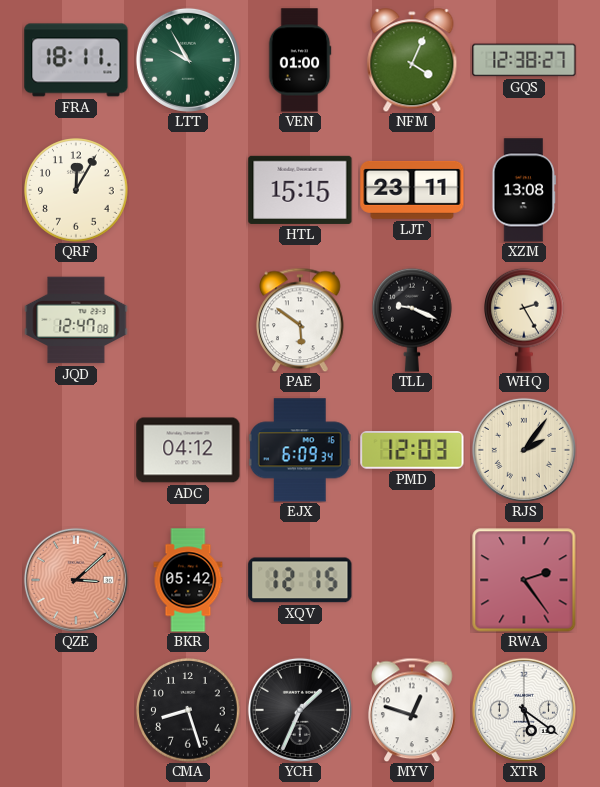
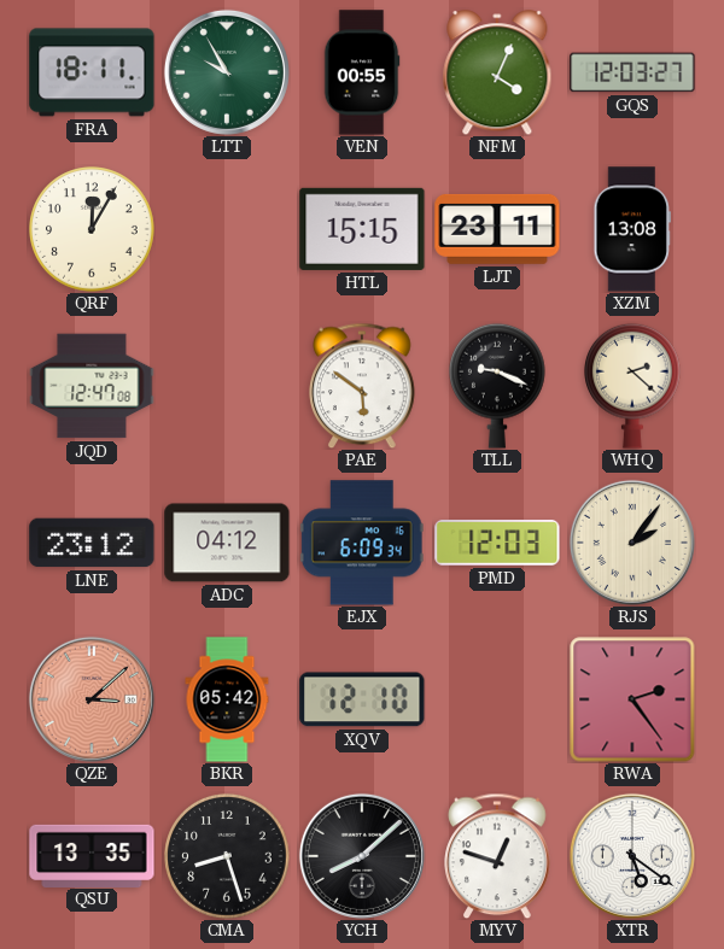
VEN: 01:00 -> 00:55
GQS: 12:38 -> 12:03
WHQ: 2:25 -> 2:22
LNE: none -> 23:12
XQV: 12:15 -> 12:10
QSU: none -> 13:35
YCH: 1:34 -> 8:08
